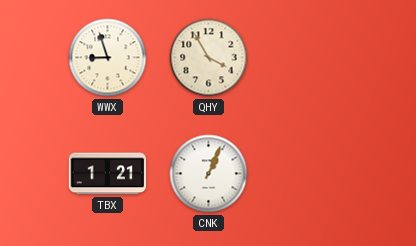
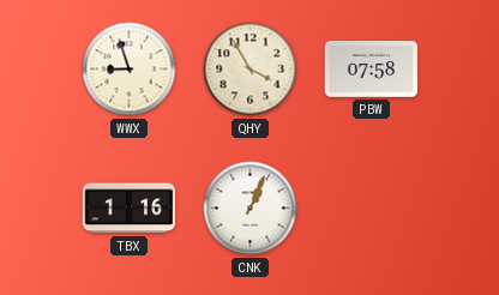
PBW: none -> 07:58
TBX: 1:21 -> 1:16
